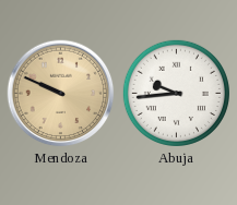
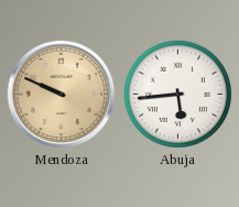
Abuja: 9:44 -> 5:44
